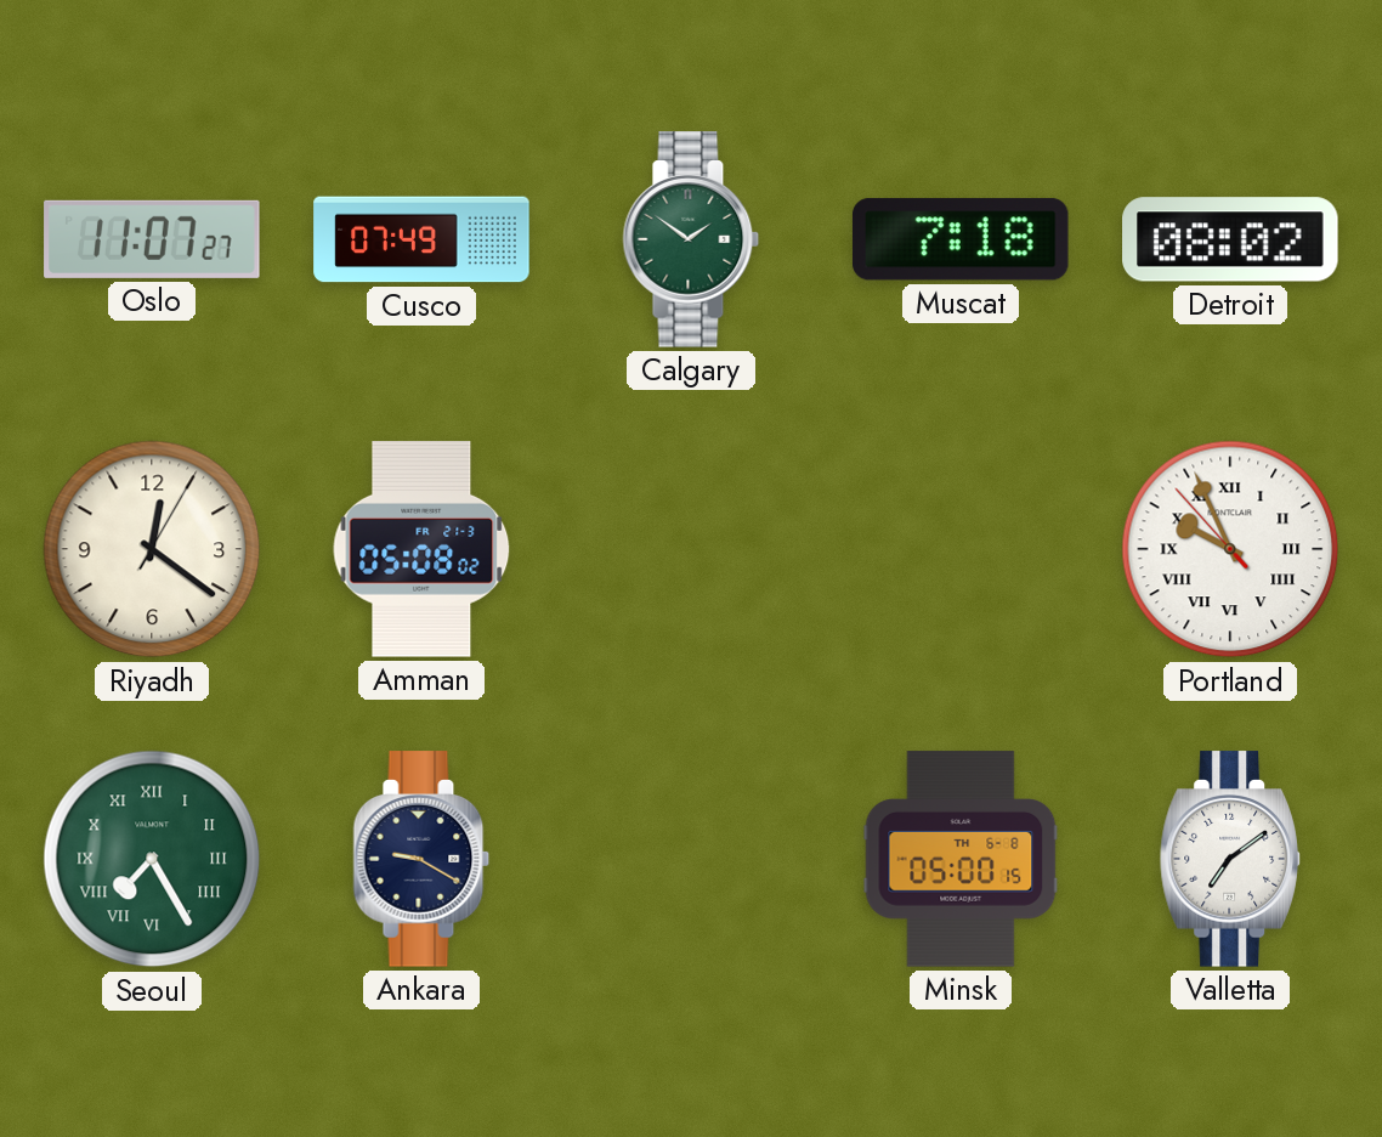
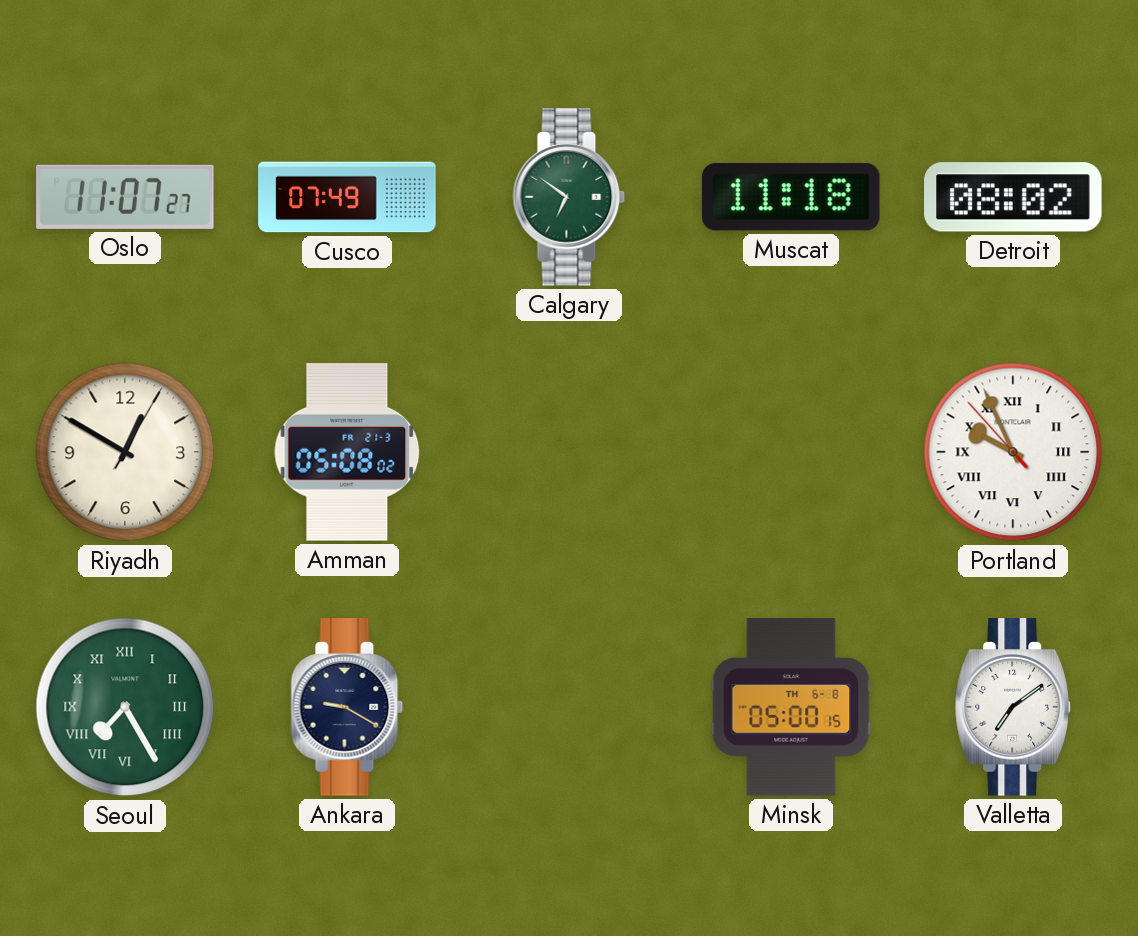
Calgary: 1:51 -> 6:51
Muscat: 7:18 -> 11:18
Riyadh: 12:21 -> 12:50
